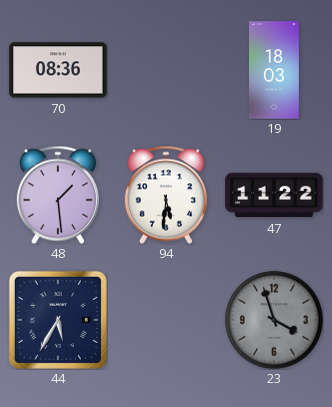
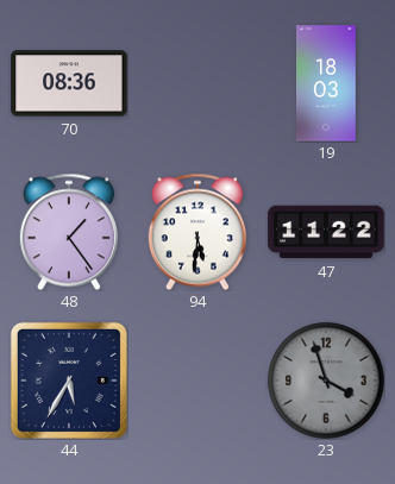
48: 1:29 -> 1:24
